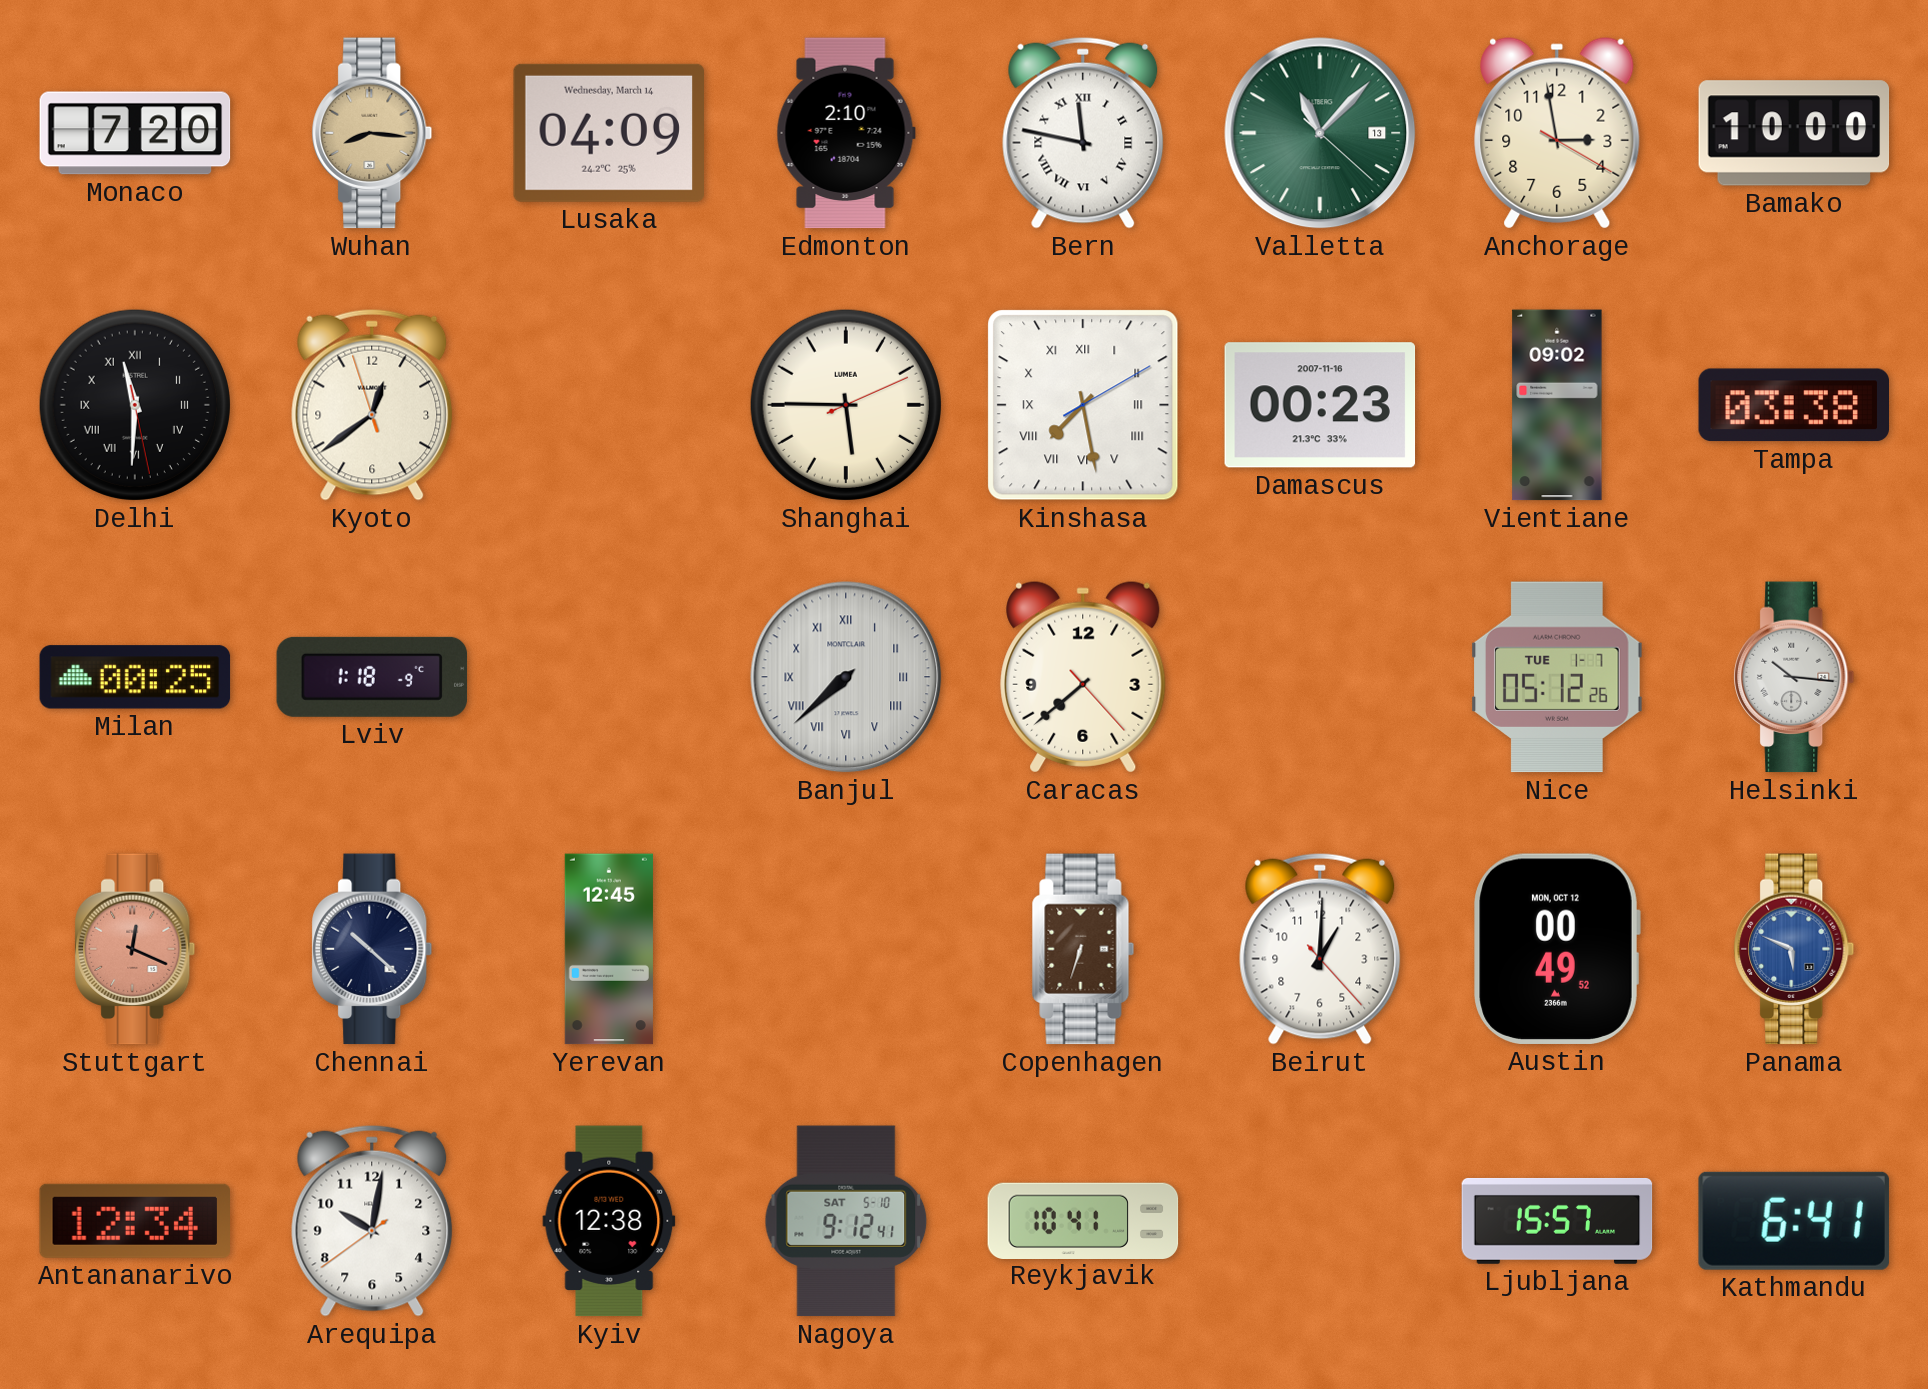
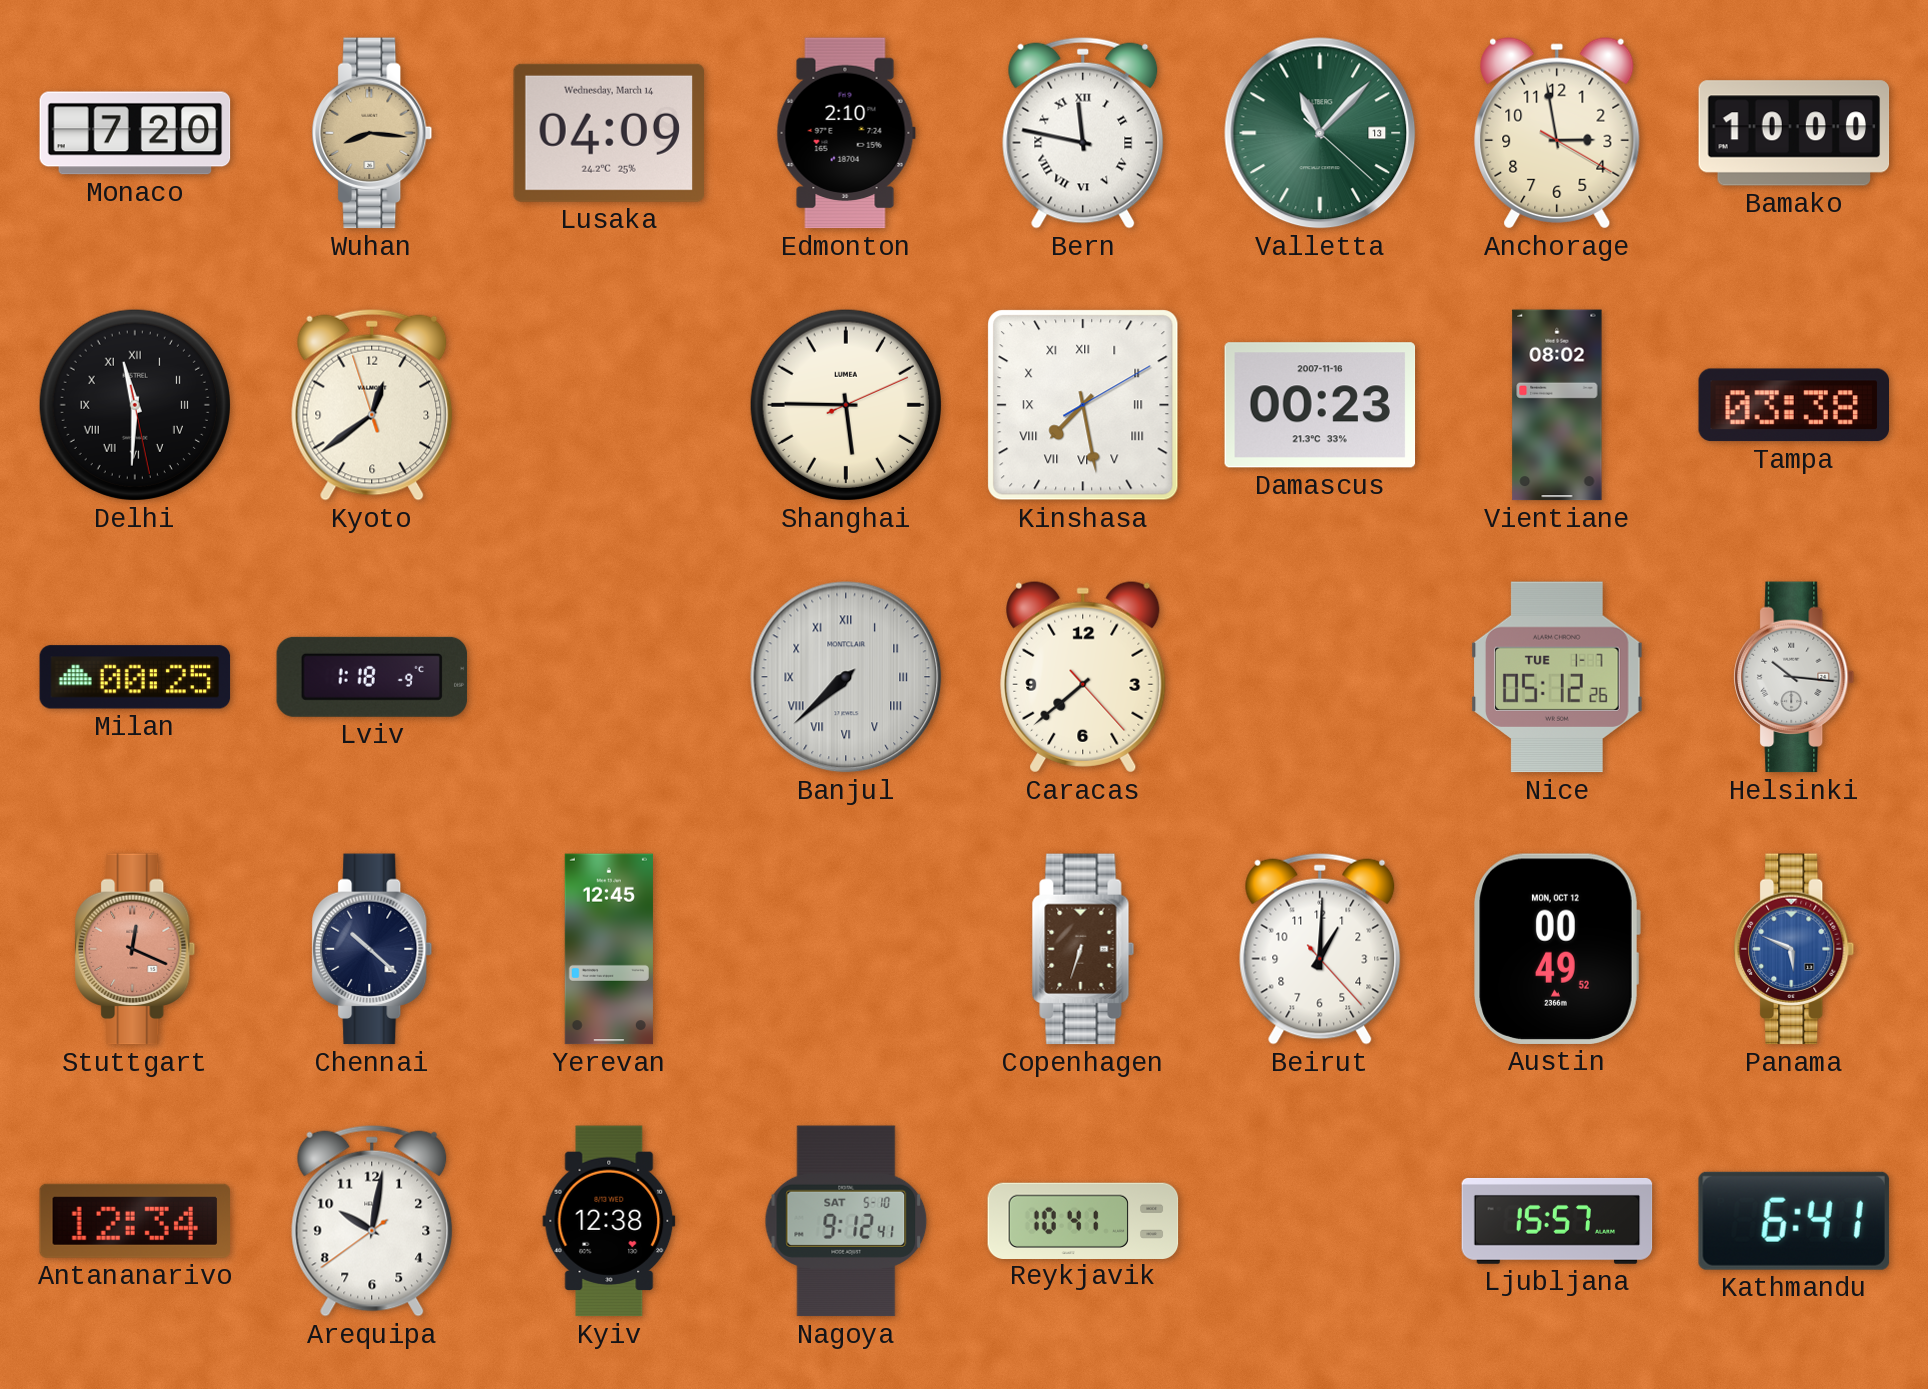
Vientiane: 09:02 -> 08:02
